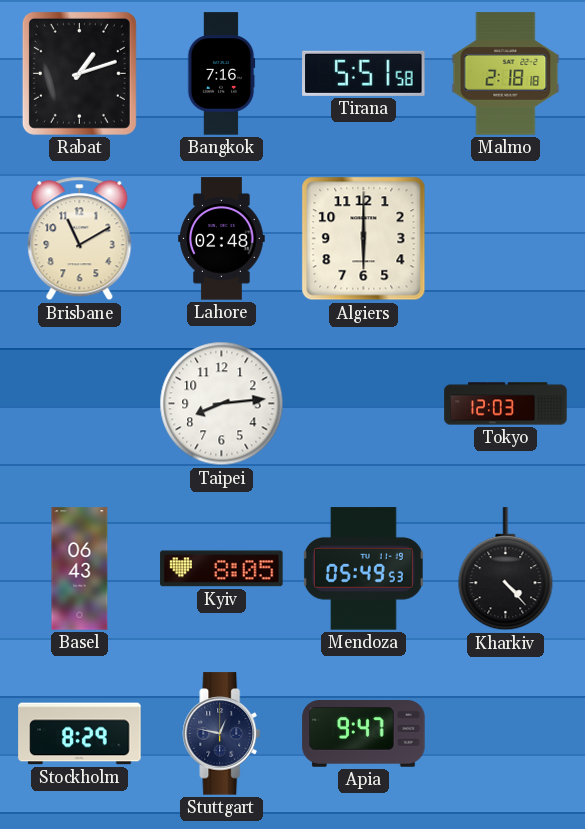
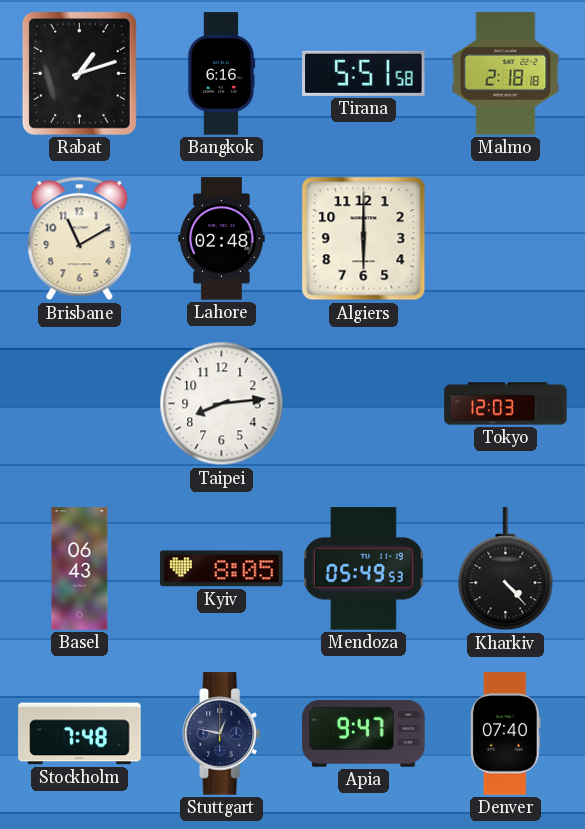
Bangkok: 7:16 -> 6:16
Stockholm: 8:29 -> 7:48
Denver: none -> 07:40
